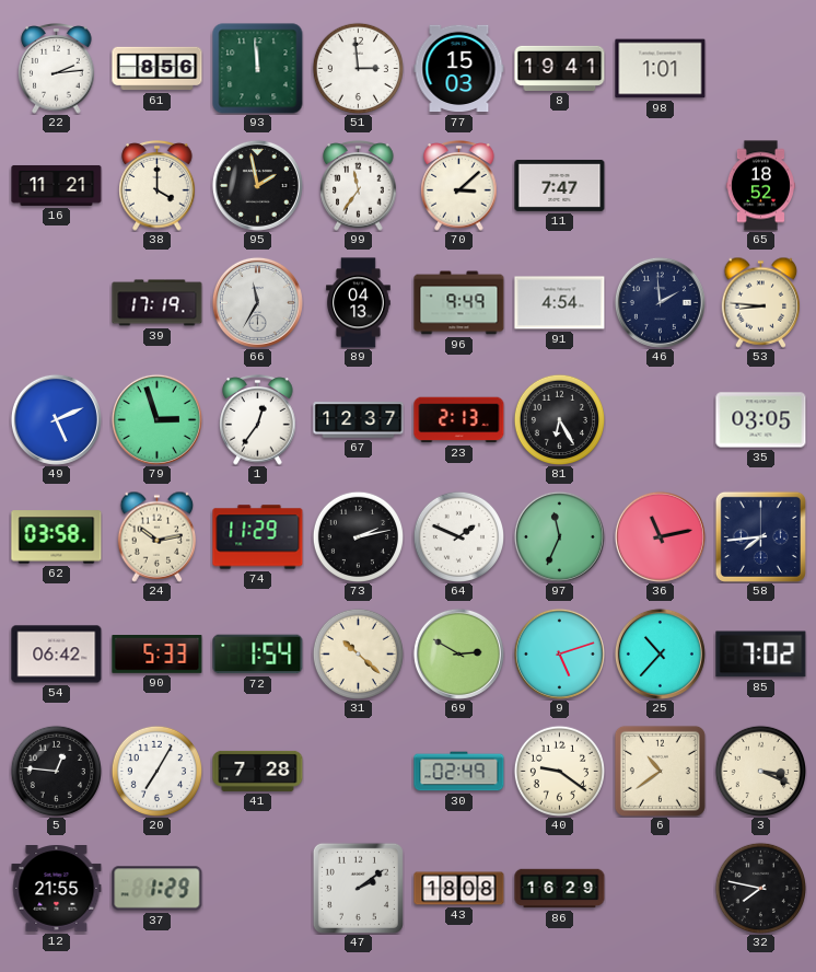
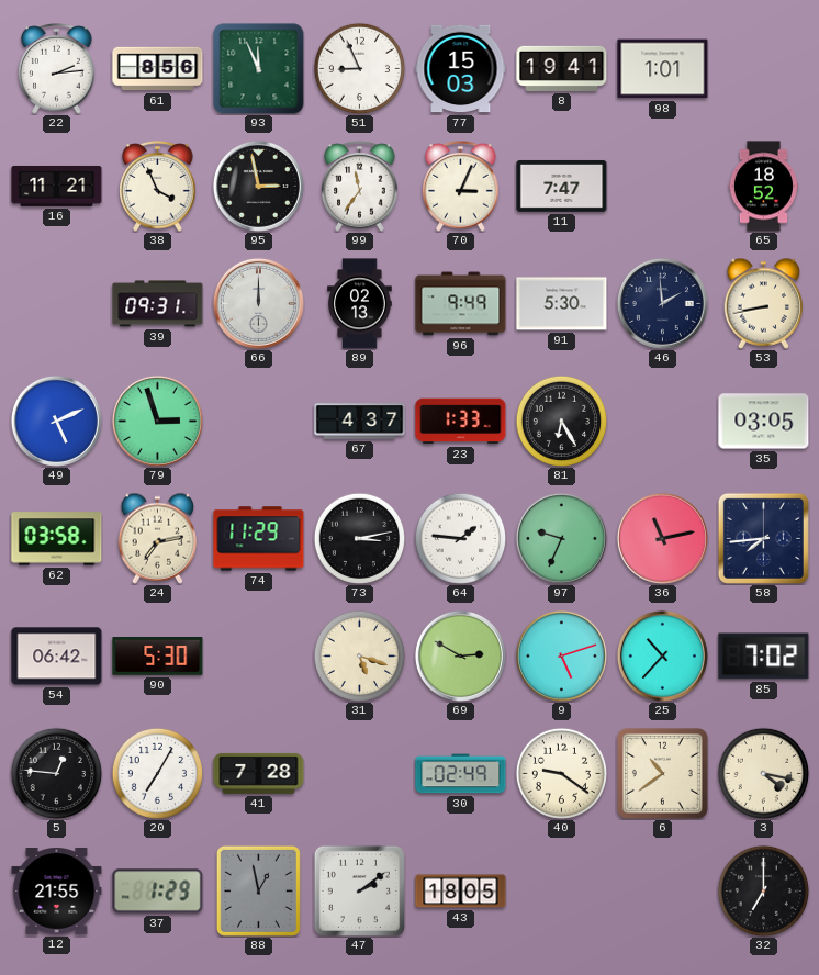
93: 11:59 -> 11:56
51: 2:59 -> 8:56
38: 4:00 -> 3:56
95: 1:58 -> 2:58
70: 3:08 -> 3:04
39: 17:19 -> 09:31
66: 11:35 -> 12:00
89: 04:13 -> 02:13
91: 4:54 -> 5:30
53: 8:46 -> 8:43
1: 12:36 -> none
67: 12:37 -> 4:37
23: 2:13 -> 1:33
24: 10:13 -> 7:13
73: 2:13 -> 3:13
64: 1:49 -> 1:46
97: 11:34 -> 9:34
90: 5:33 -> 5:30
72: 1:54 -> none
31: 10:22 -> 5:18
3: 3:19 -> 4:17
88: none -> 12:58
43: 18:08 -> 18:05
86: 16:29 -> none
32: 7:47 -> 7:00
